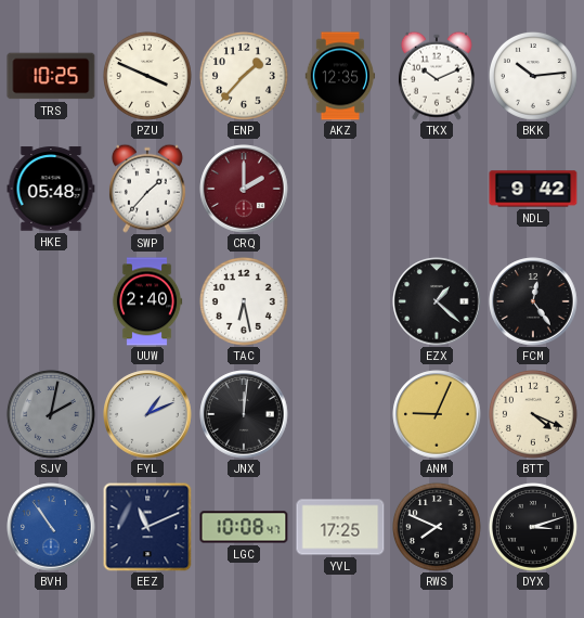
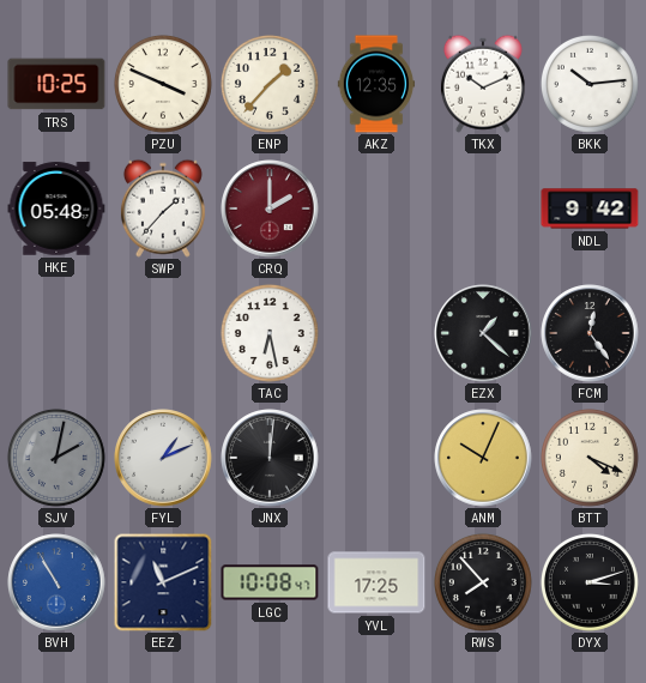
UUW: 2:40 -> none
ANM: 9:04 -> 10:04
BVH: 10:54 -> 10:55
RWS: 7:49 -> 7:53
